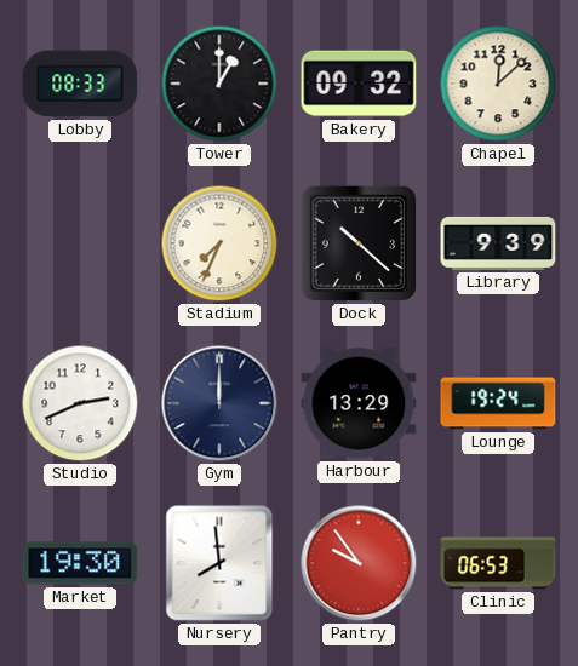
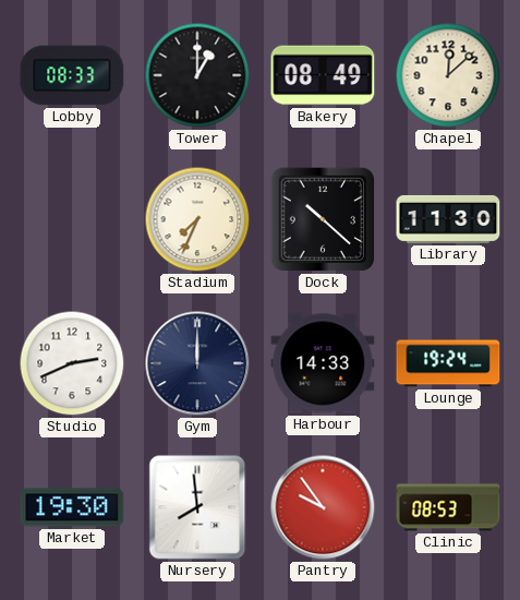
Bakery: 09:32 -> 08:49
Library: 9:39 -> 11:30
Harbour: 13:29 -> 14:33
Clinic: 06:53 -> 08:53
